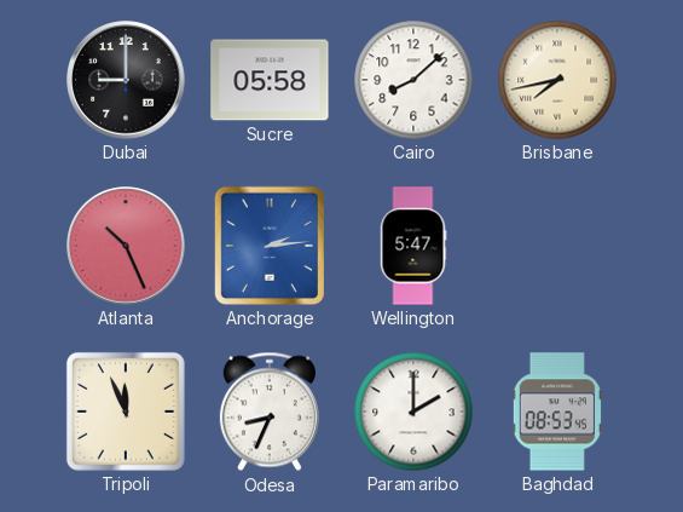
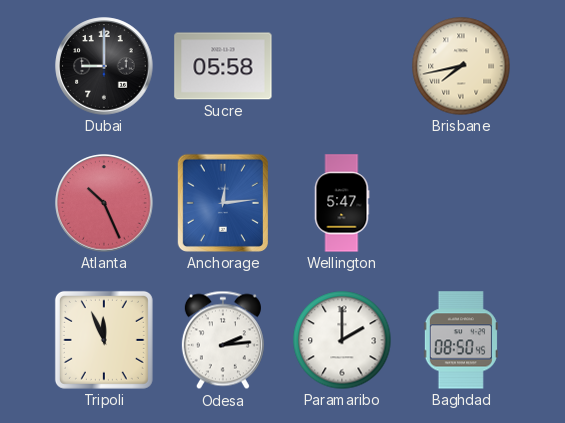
Cairo: 8:08 -> none
Anchorage: 2:14 -> 12:14
Odesa: 8:34 -> 2:14
Baghdad: 08:53 -> 08:50
